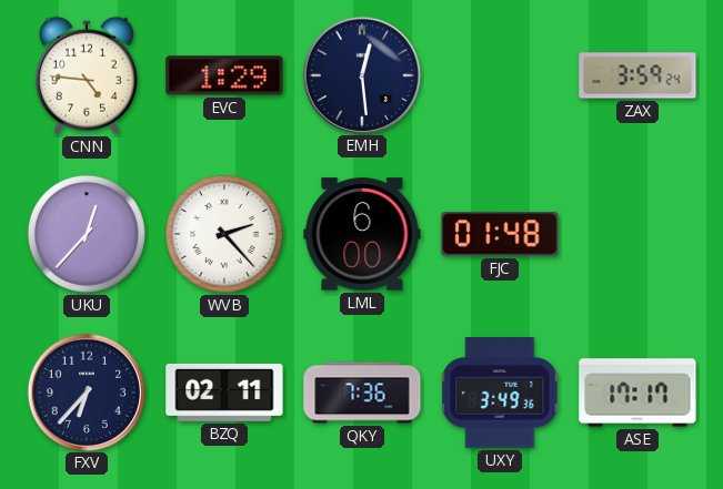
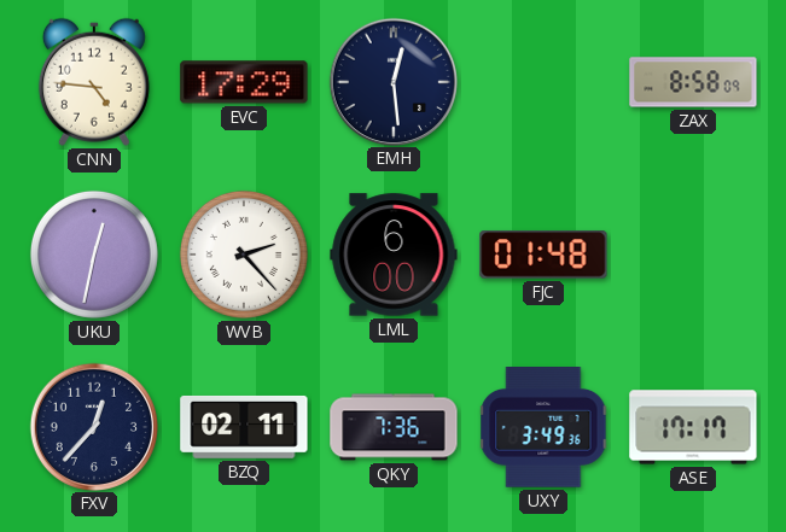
EVC: 1:29 -> 17:29
ZAX: 3:59 -> 8:58
UKU: 12:37 -> 12:32
FXV: 6:37 -> 12:37
